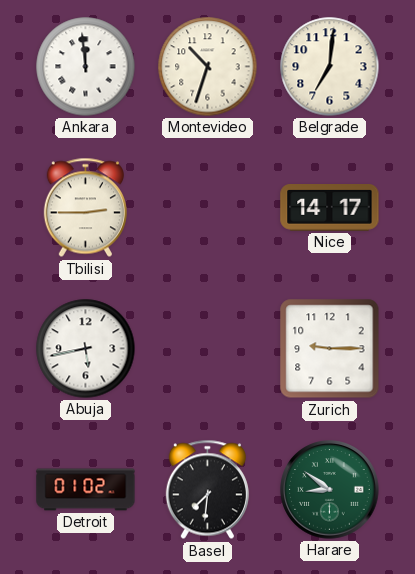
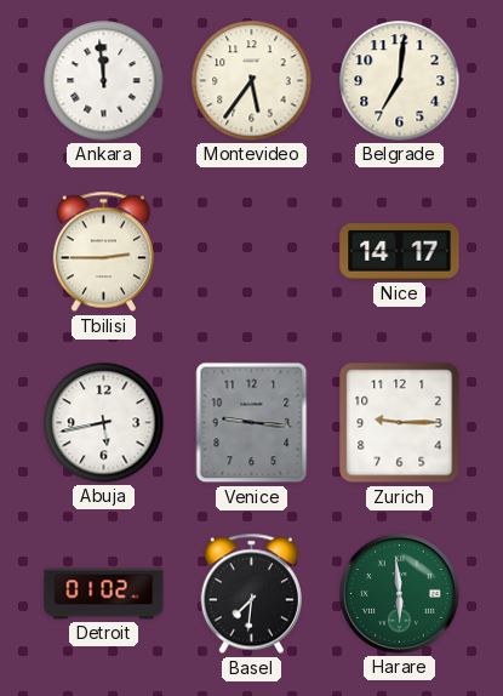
Montevideo: 10:33 -> 5:36
Venice: none -> 9:16
Harare: 8:51 -> 5:59
